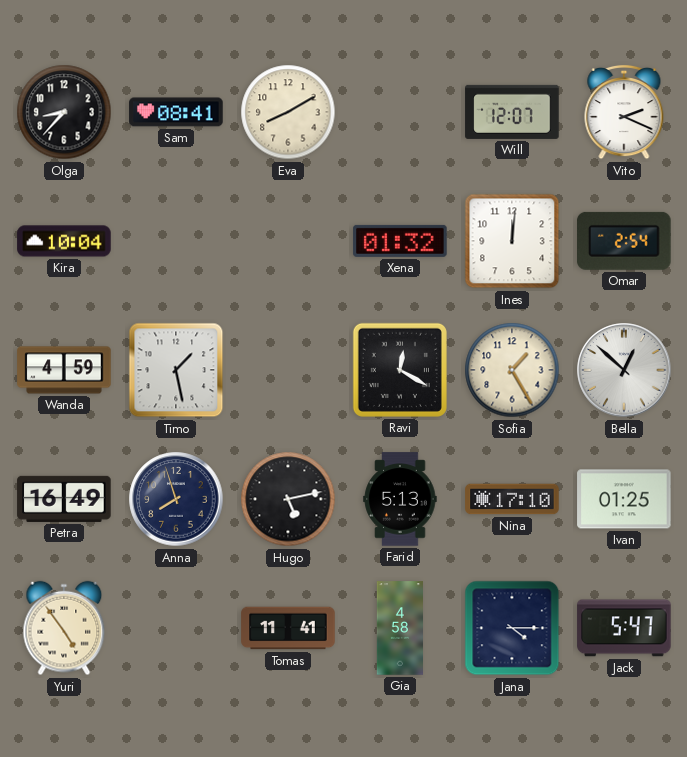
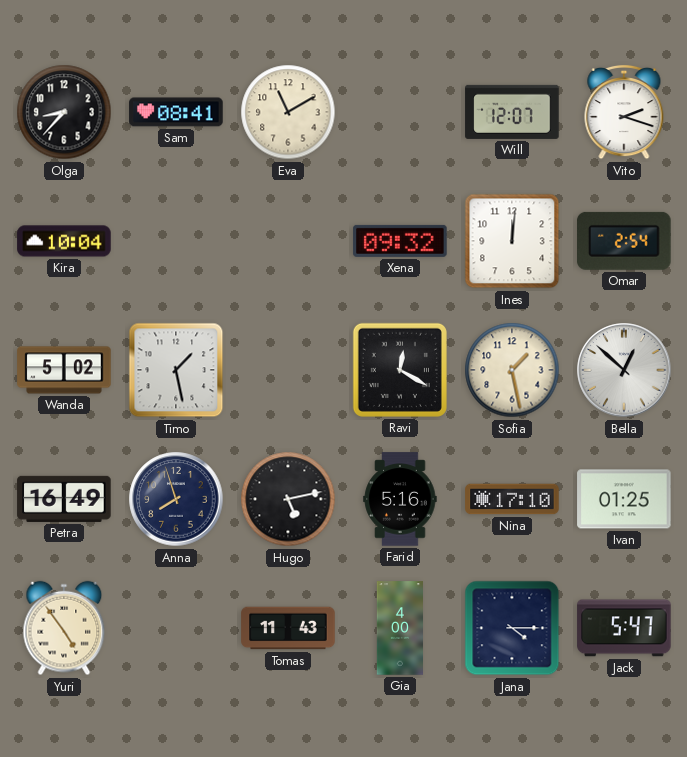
Eva: 8:10 -> 11:10
Vito: 2:19 -> 2:18
Xena: 01:32 -> 09:32
Wanda: 4:59 -> 5:02
Sofia: 1:25 -> 1:28
Farid: 5:13 -> 5:16
Tomas: 11:41 -> 11:43
Gia: 4:58 -> 4:00
